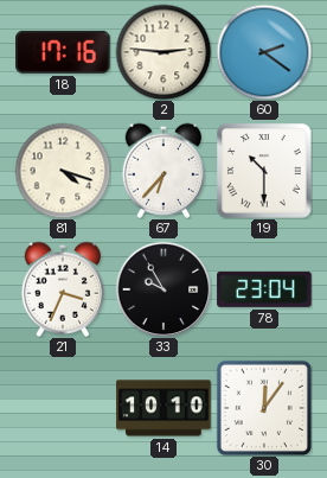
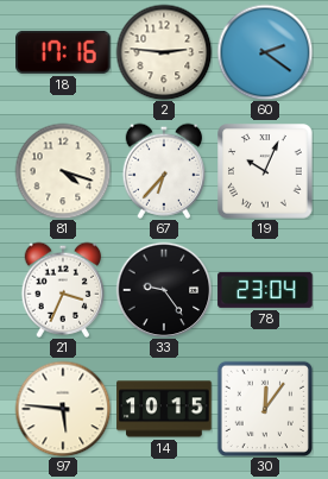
19: 10:30 -> 10:04
33: 9:55 -> 9:24
97: none -> 5:46
14: 10:10 -> 10:15
